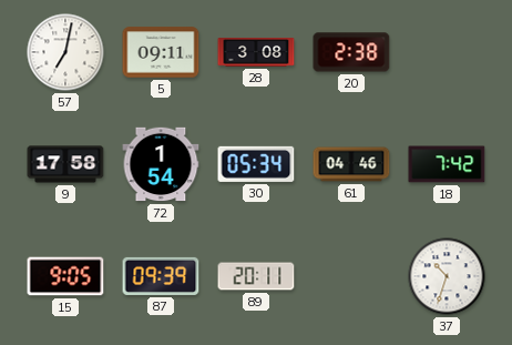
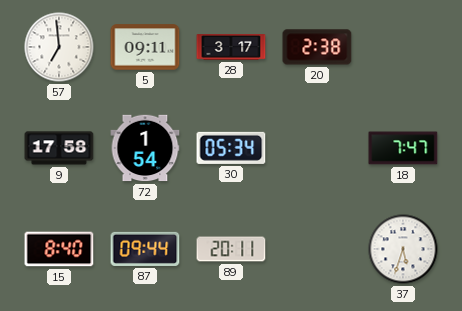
57: 7:02 -> 6:59
28: 3:08 -> 3:17
61: 04:46 -> none
18: 7:42 -> 7:47
15: 9:05 -> 8:40
87: 09:39 -> 09:44
37: 10:33 -> 5:33
